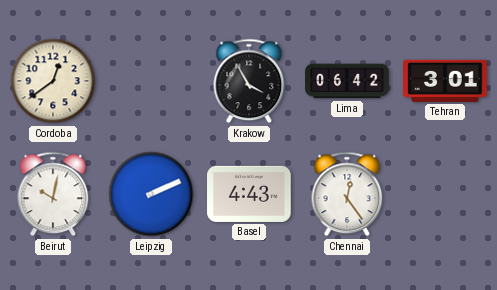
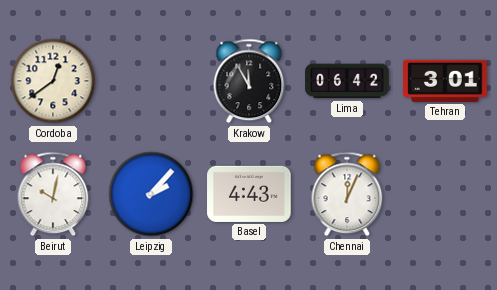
Krakow: 3:55 -> 11:55
Leipzig: 2:11 -> 2:07
Chennai: 12:24 -> 12:04
